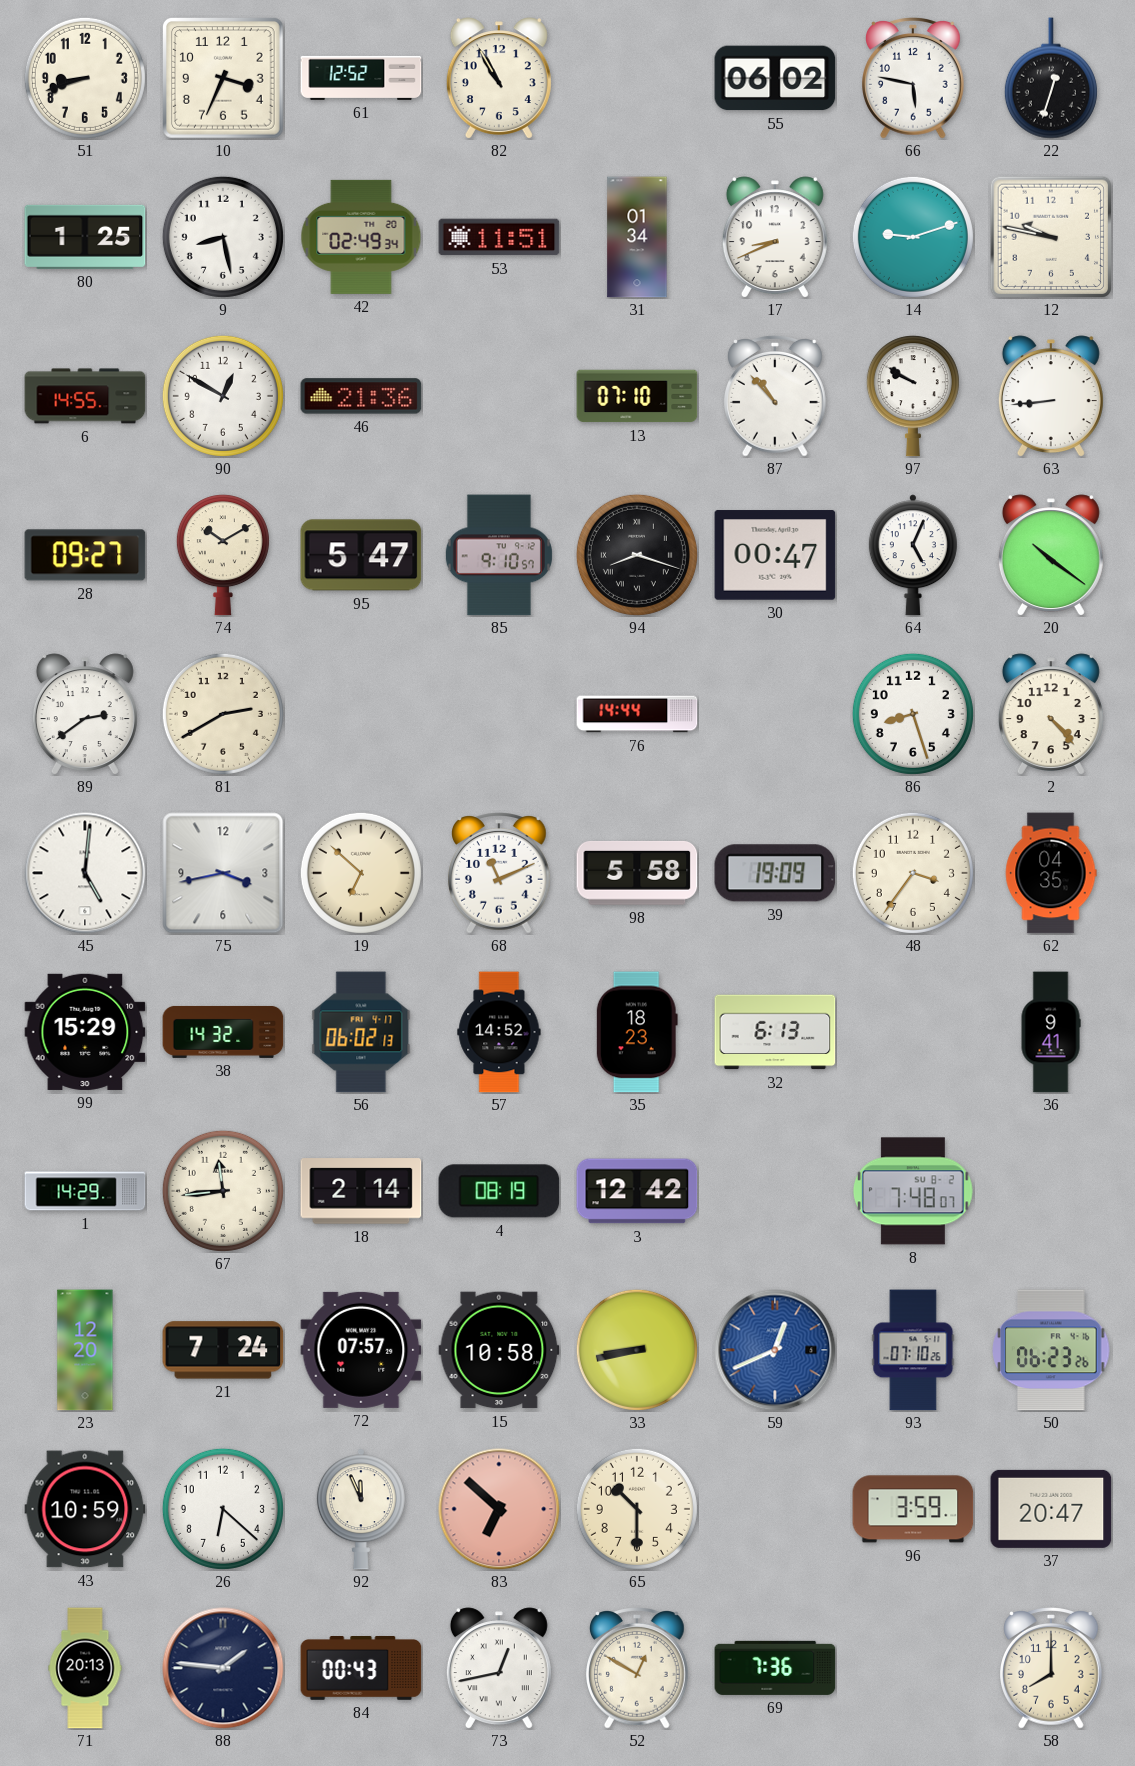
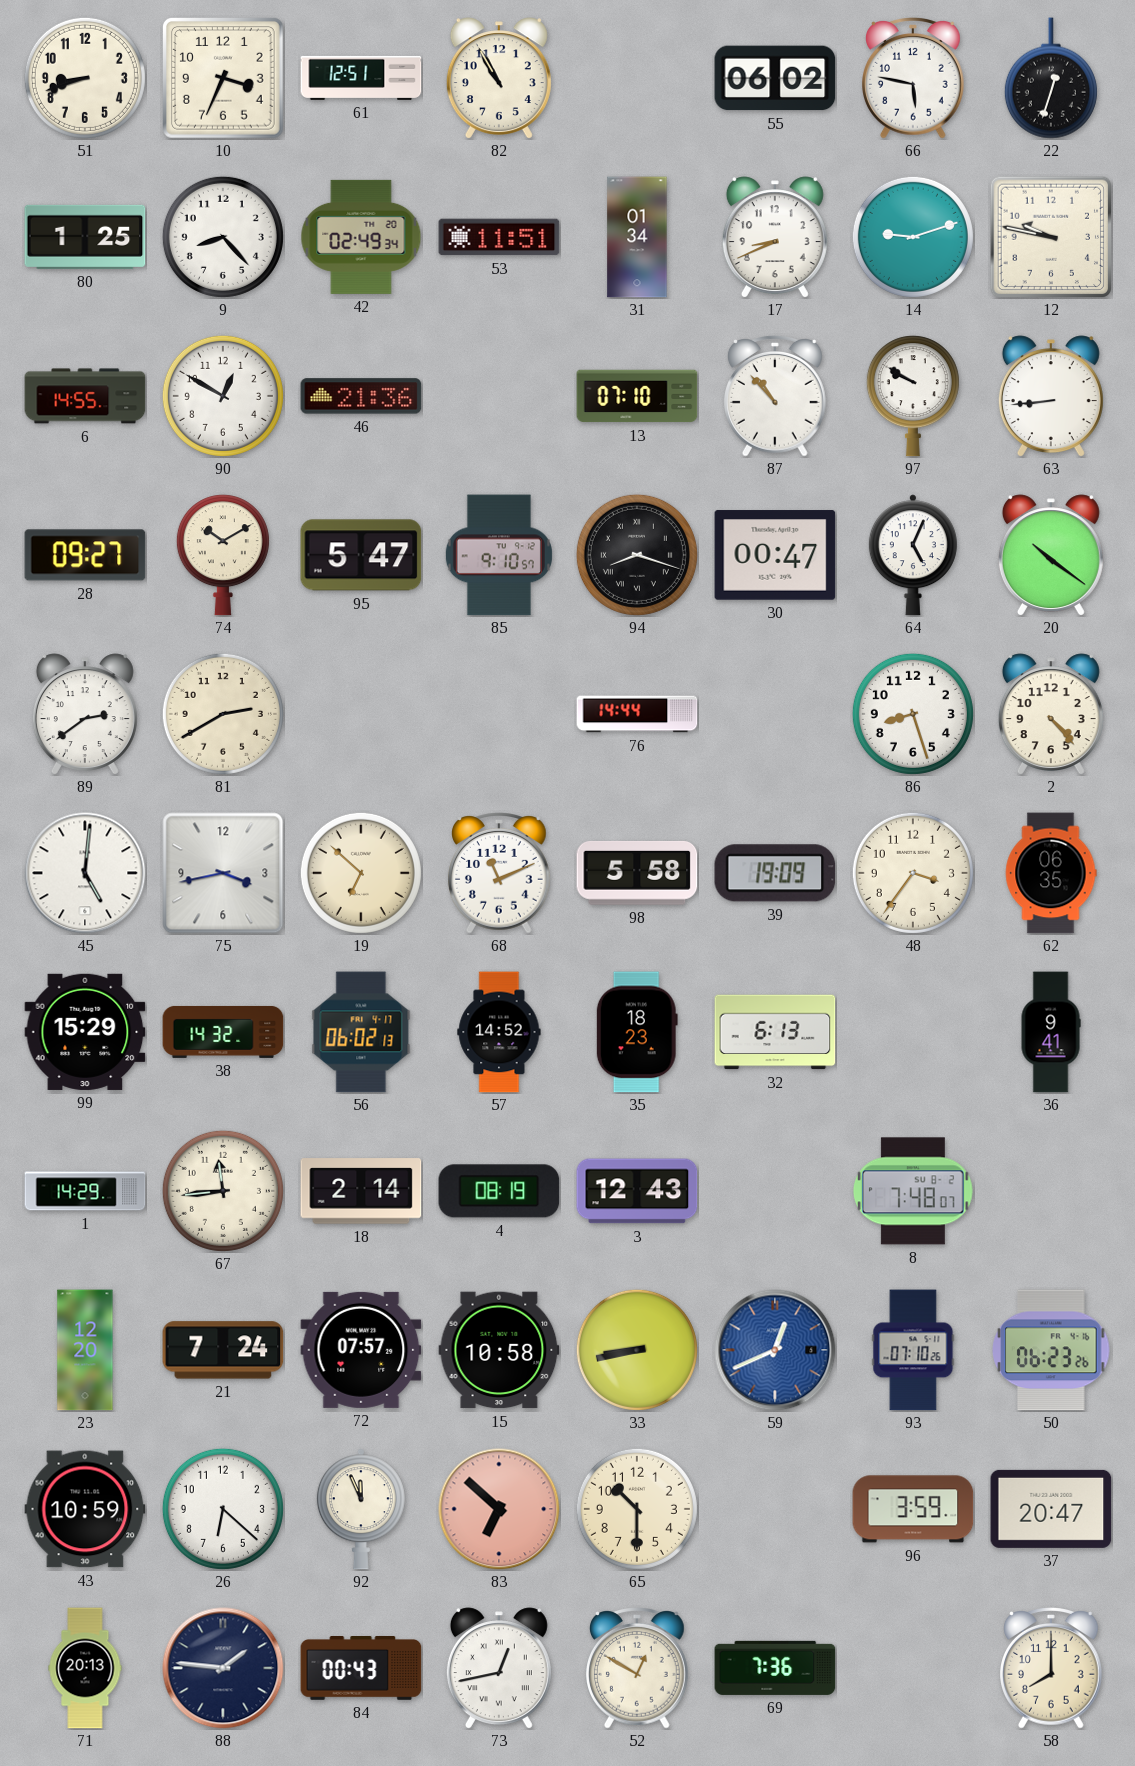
61: 12:52 -> 12:51
9: 8:28 -> 8:23
62: 04:35 -> 06:35
3: 12:42 -> 12:43
